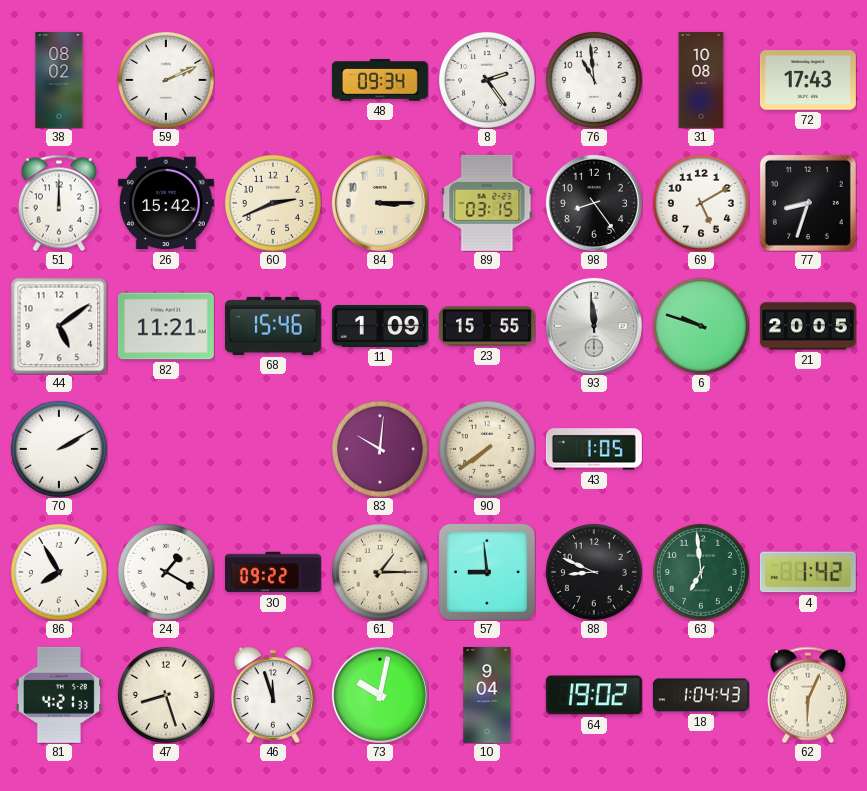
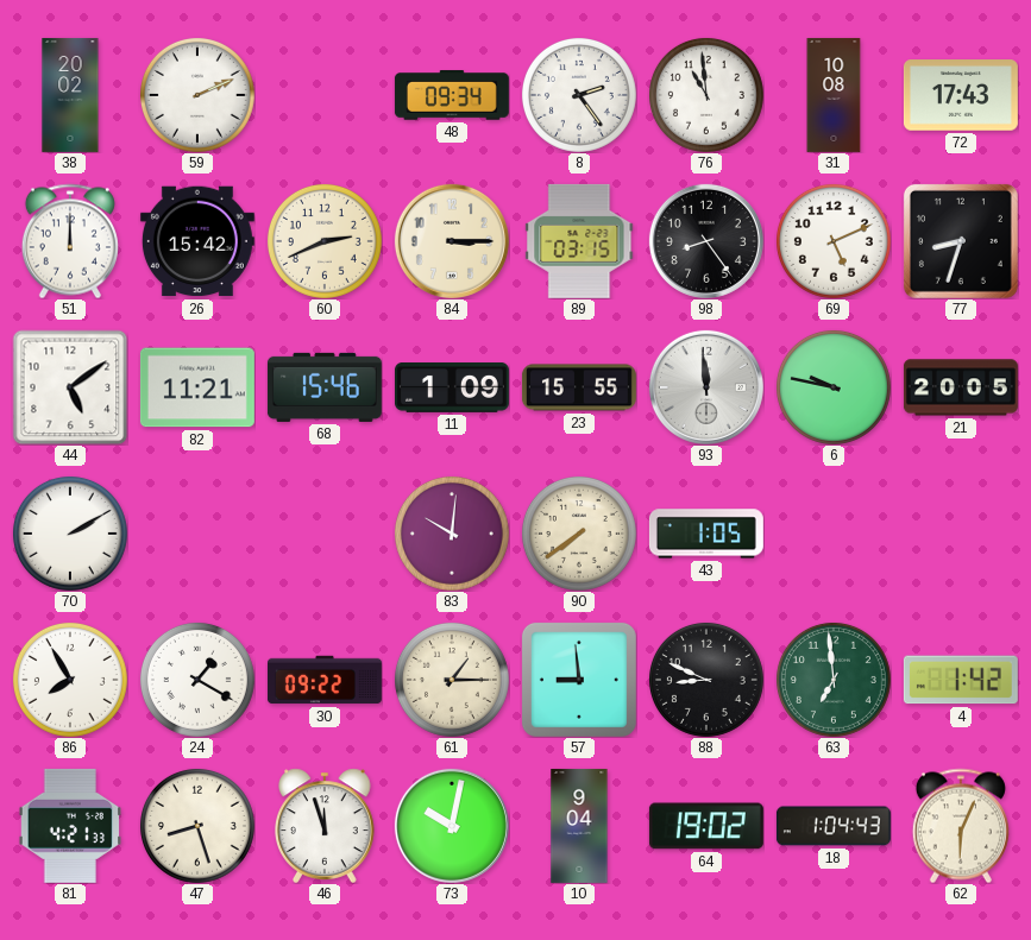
38: 08:02 -> 20:02
69: 5:10 -> 5:11
6: 9:48 -> 9:47
